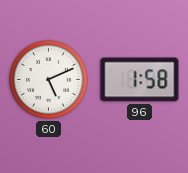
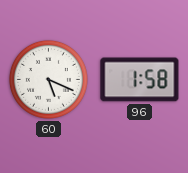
60: 5:11 -> 5:19
